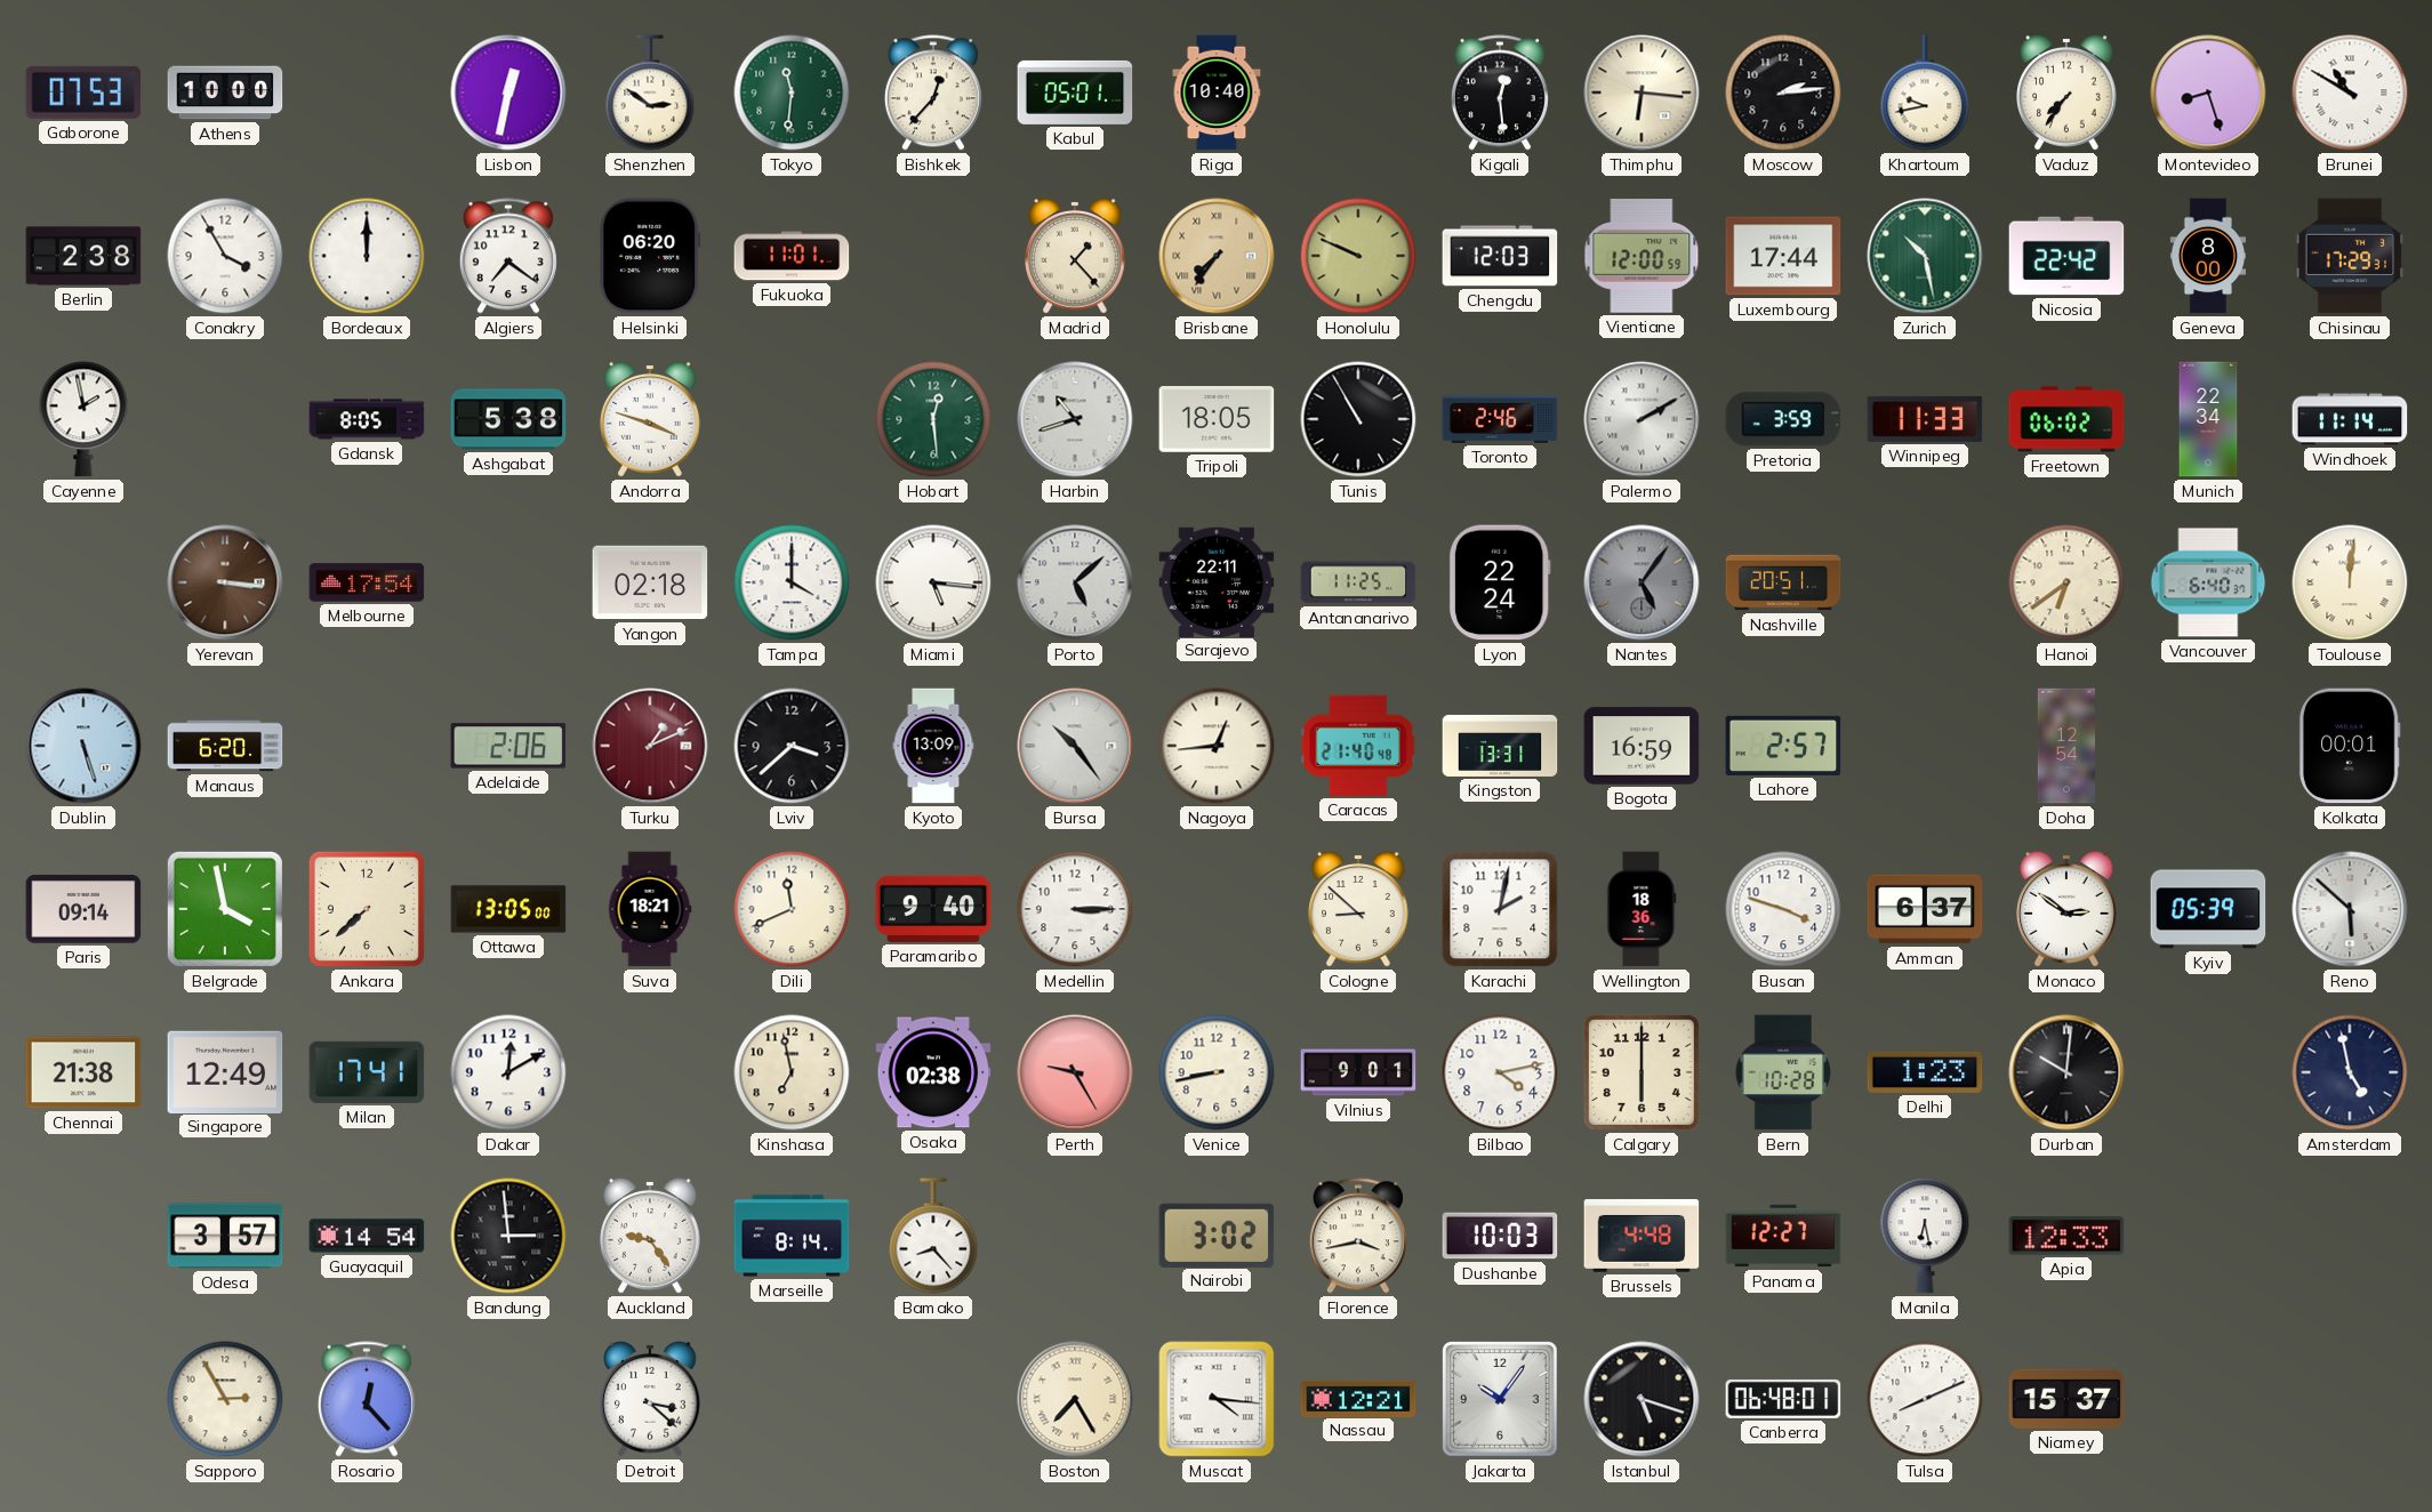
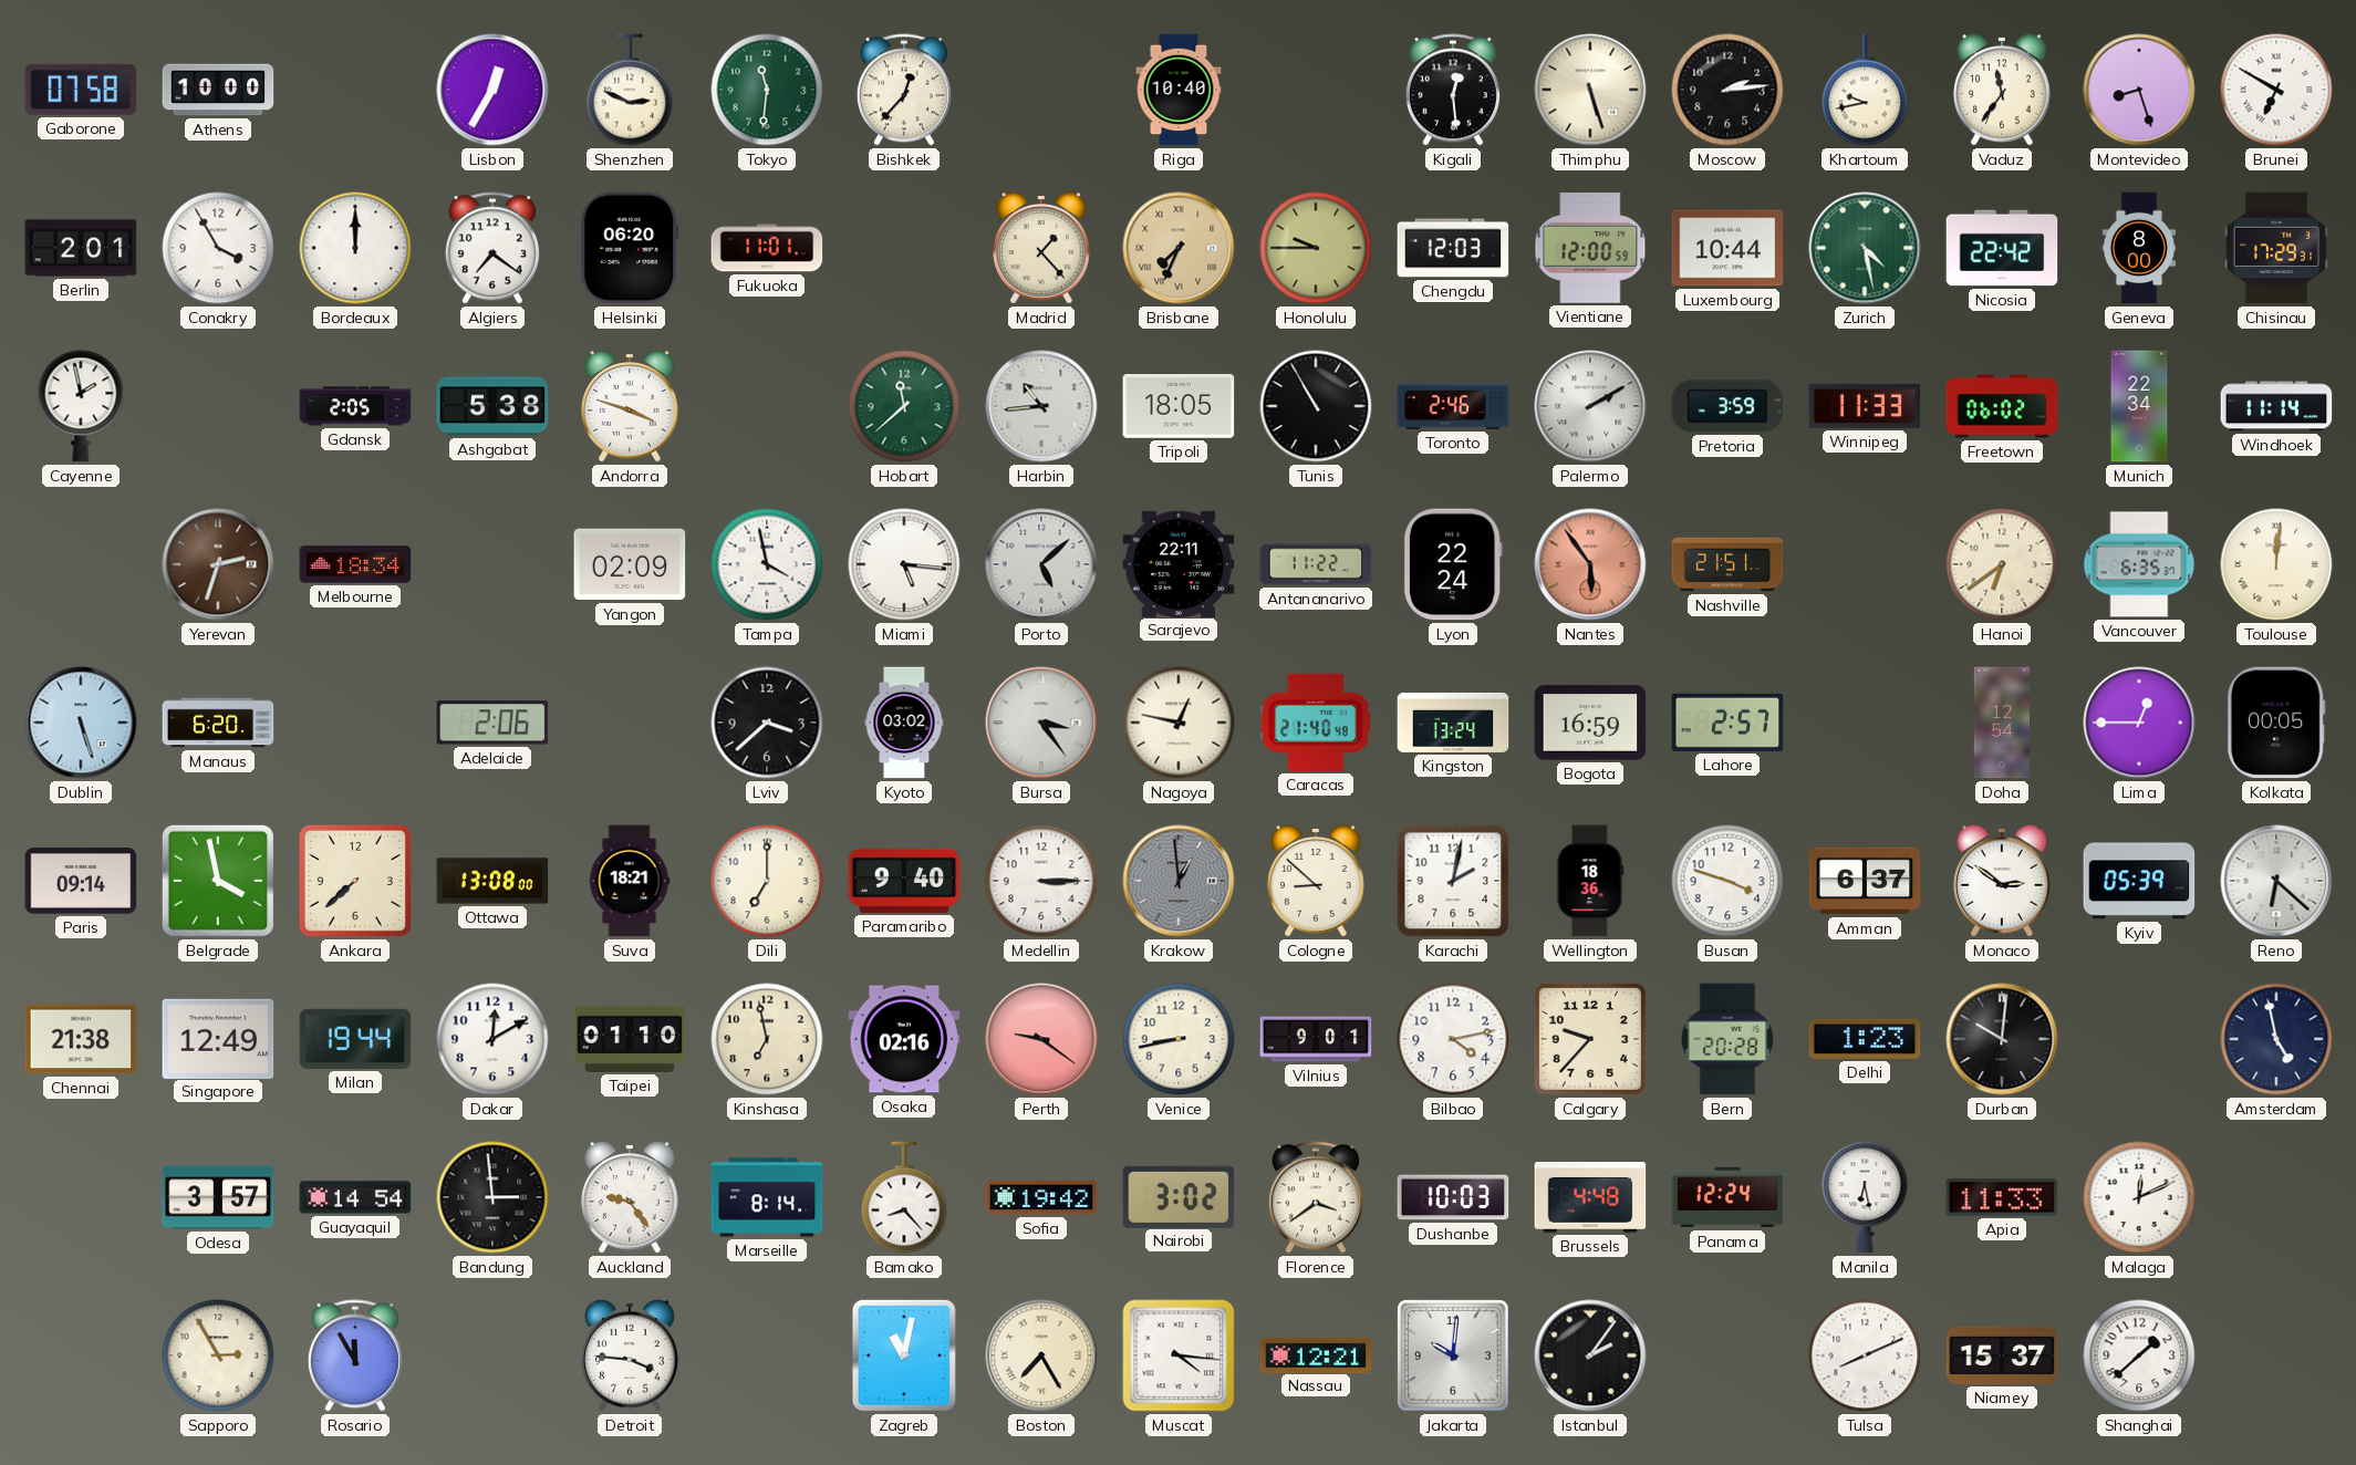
Gaborone: 07:53 -> 07:58
Lisbon: 12:32 -> 12:35
Shenzhen: 2:51 -> 2:49
Kabul: 05:01 -> none
Thimphu: 6:16 -> 5:27
Vaduz: 7:36 -> 11:36
Brunei: 10:50 -> 6:50
Berlin: 2:38 -> 2:01
Brisbane: 7:36 -> 7:34
Honolulu: 9:49 -> 9:45
Luxembourg: 17:44 -> 10:44
Zurich: 10:28 -> 4:28
Gdansk: 8:05 -> 2:05
Hobart: 12:29 -> 11:38
Harbin: 10:42 -> 10:44
Yerevan: 3:16 -> 2:33
Melbourne: 17:54 -> 18:34
Yangon: 02:18 -> 02:09
Tampa: 4:00 -> 3:58
Antananarivo: 11:25 -> 11:22
Nantes: 5:06 -> 5:54
Nantes dial: grey -> salmon
Nashville: 20:51 -> 21:51
Vancouver: 6:40 -> 6:35
Turku: 1:11 -> none
Kyoto: 13:09 -> 03:02
Bursa: 10:24 -> 3:24
Nagoya: 12:44 -> 12:47
Kingston: 13:31 -> 13:24
Lima: none -> 12:45
Kolkata: 00:01 -> 00:05
Ottawa: 13:05 -> 13:08
Dili: 11:41 -> 7:00
Krakow: none -> 12:59
Reno: 5:52 -> 6:22
Milan: 17:41 -> 19:44
Taipei: none -> 01:10
Osaka: 02:38 -> 02:16
Perth: 9:25 -> 9:21
Calgary: 6:00 -> 9:37
Bern: 10:28 -> 20:28
Sofia: none -> 19:42
Florence: 3:43 -> 3:39
Panama: 12:27 -> 12:24
Apia: 12:33 -> 11:33
Malaga: none -> 12:11
Rosario: 12:23 -> 11:55
Detroit: 3:22 -> 3:46
Zagreb: none -> 11:02
Jakarta: 10:06 -> 10:01
Istanbul: 5:18 -> 2:06
Canberra: 06:48 -> none
Shanghai: none -> 1:38
